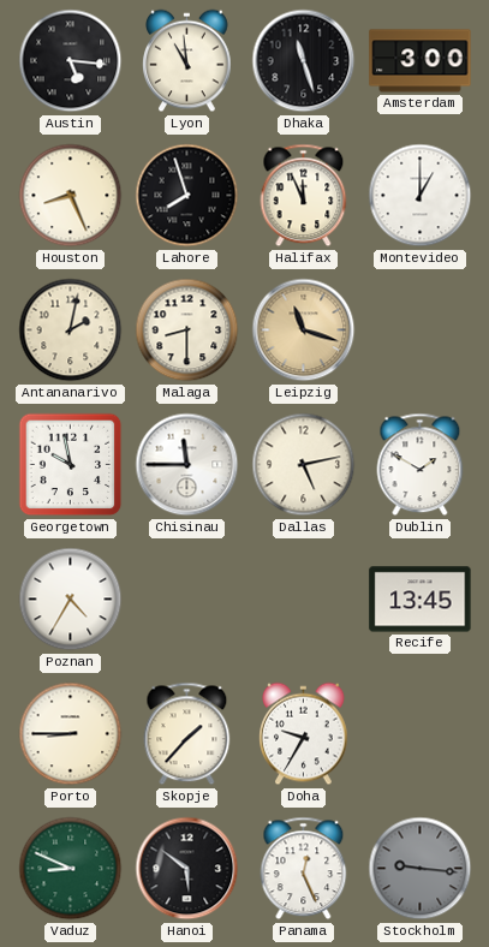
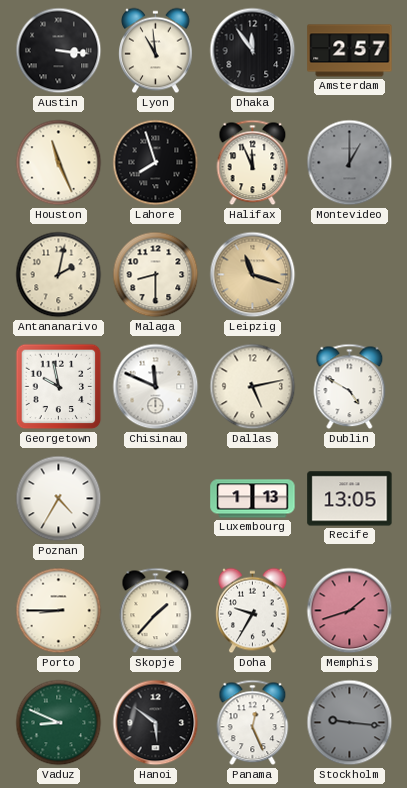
Austin: 5:16 -> 3:16
Dhaka: 11:27 -> 11:54
Amsterdam: 3:00 -> 2:57
Houston: 8:26 -> 11:26
Montevideo dial: white -> grey
Chisinau: 11:45 -> 11:49
Dublin: 1:50 -> 4:50
Luxembourg: none -> 1:13
Recife: 13:45 -> 13:05
Memphis: none -> 1:42
